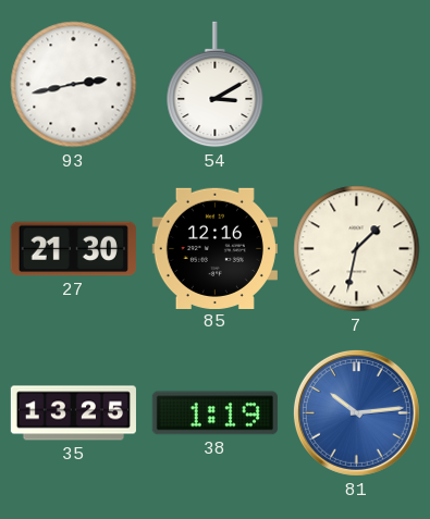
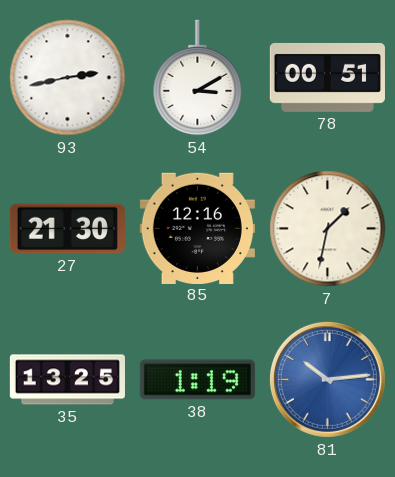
78: none -> 00:51
